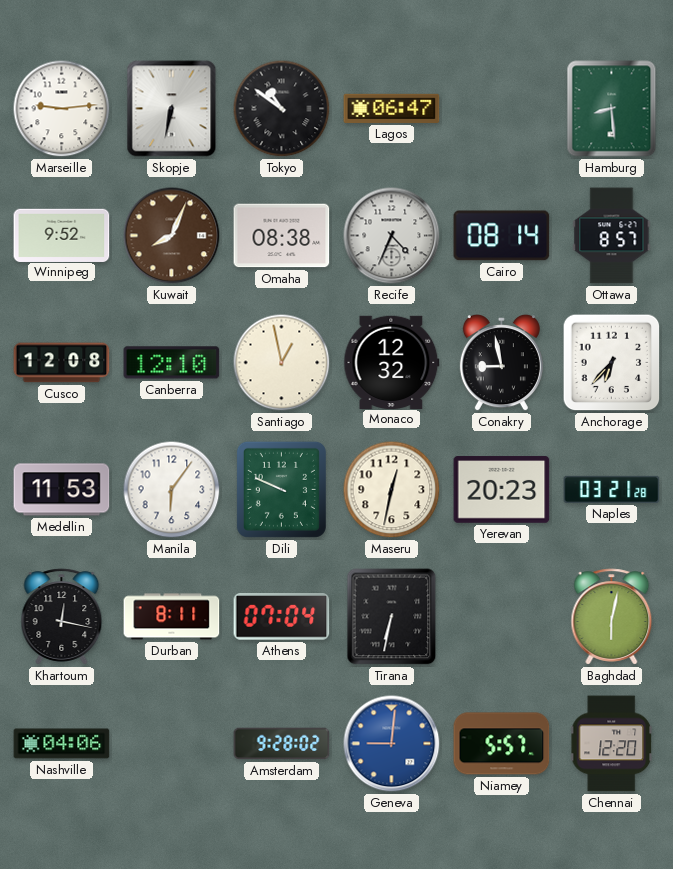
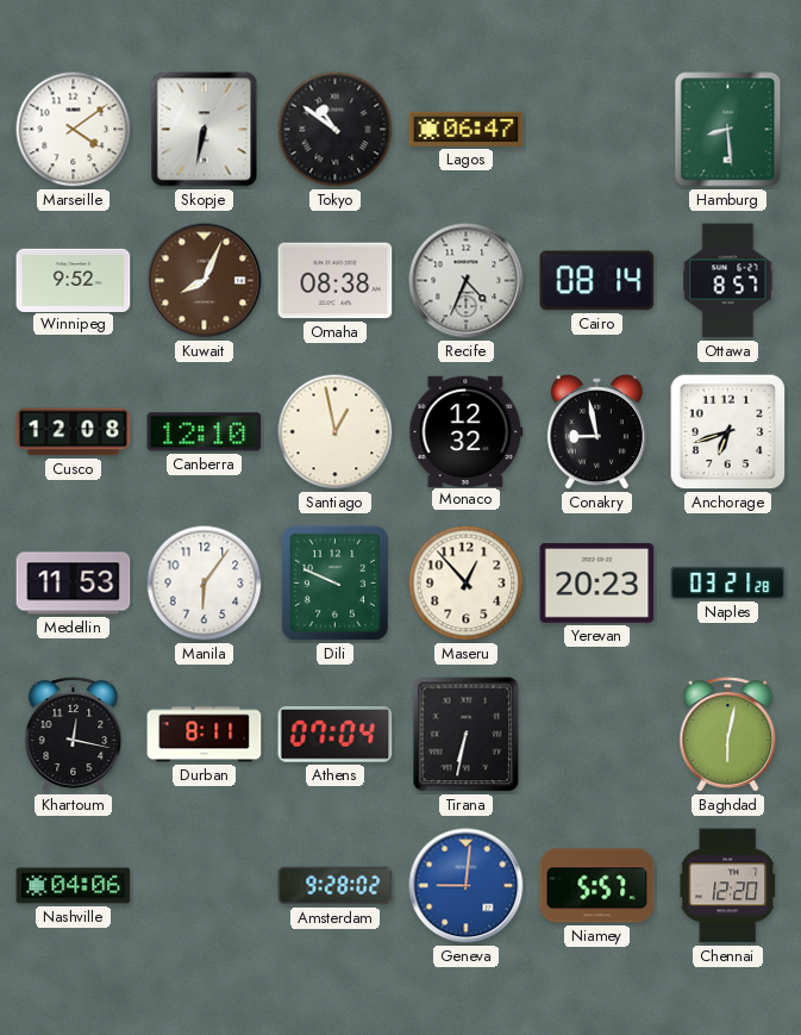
Marseille: 9:14 -> 4:09
Anchorage: 6:37 -> 6:42
Maseru: 12:32 -> 12:53
